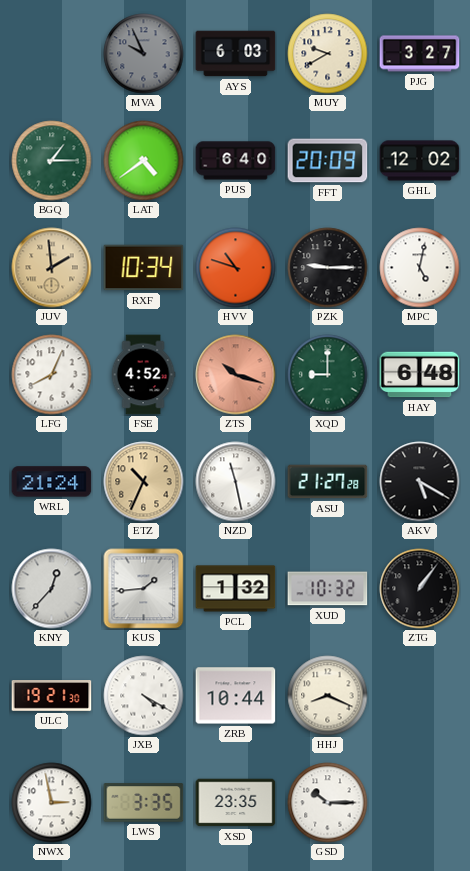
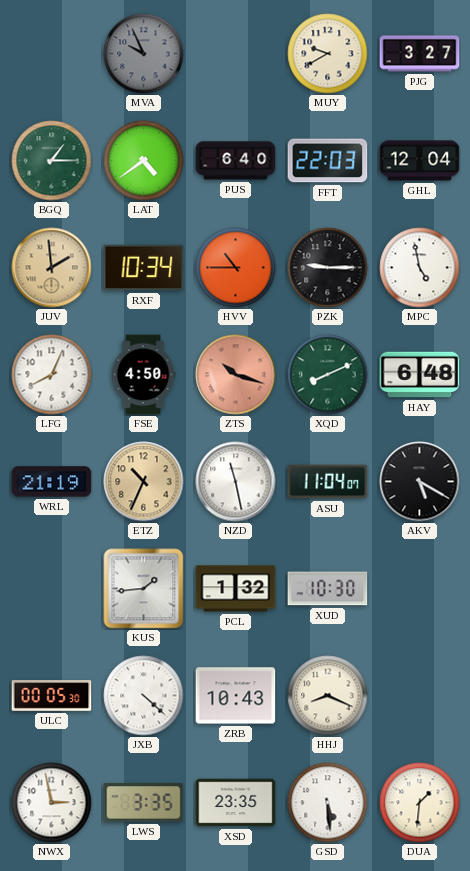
AYS: 6:03 -> none
FFT: 20:09 -> 22:03
GHL: 12:02 -> 12:04
HVV: 10:48 -> 10:45
MPC: 5:02 -> 4:58
FSE: 4:52 -> 4:50
XQD: 9:00 -> 8:11
WRL: 21:24 -> 21:19
ASU: 21:27 -> 11:04
KNY: 12:37 -> none
XUD: 10:32 -> 10:30
ZTG: 1:06 -> none
ULC: 19:21 -> 00:05
JXB: 4:20 -> 4:22
ZRB: 10:44 -> 10:43
GSD: 10:15 -> 5:29
DUA: none -> 1:31
